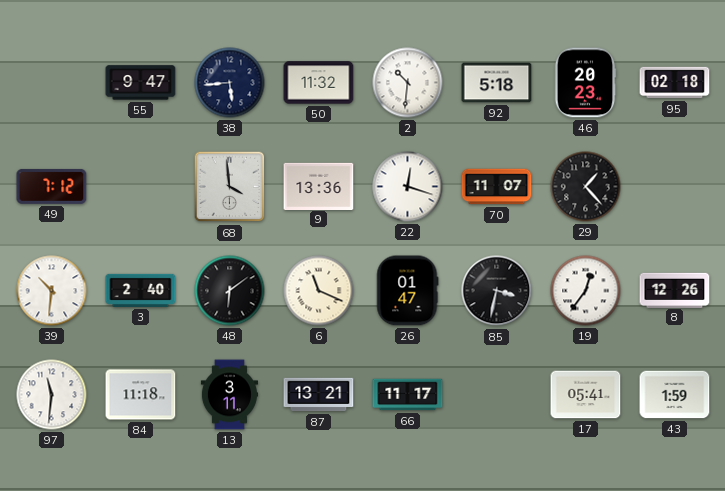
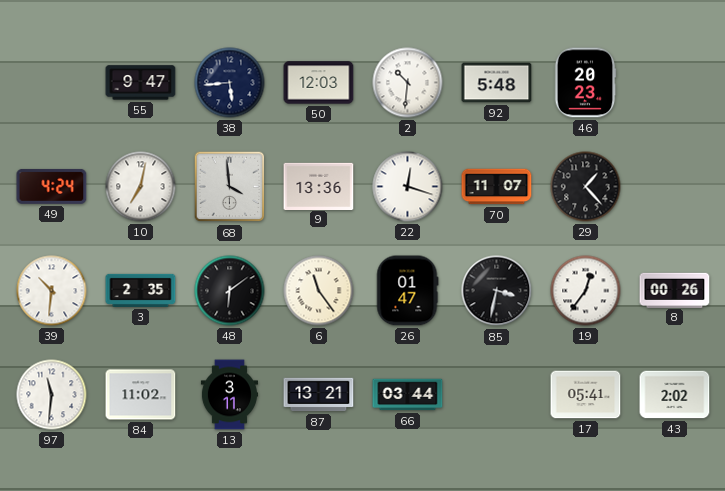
50: 11:32 -> 12:03
92: 5:18 -> 5:48
95: 02:18 -> none
49: 7:12 -> 4:24
10: none -> 7:02
3: 2:40 -> 2:35
6: 11:19 -> 11:24
8: 12:26 -> 00:26
84: 11:18 -> 11:02
66: 11:17 -> 03:44
43: 1:59 -> 2:02
